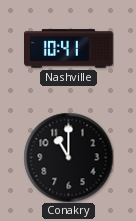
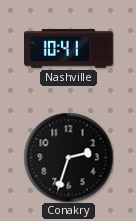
Conakry: 11:00 -> 2:33
